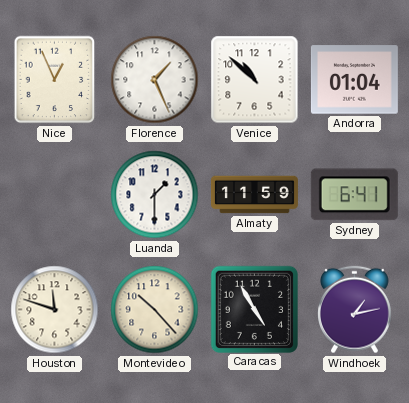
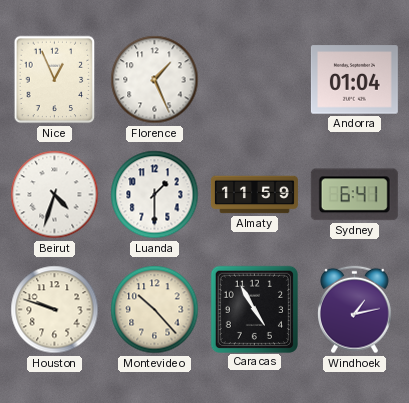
Venice: 10:52 -> none
Beirut: none -> 4:33
Houston: 11:48 -> 9:48
